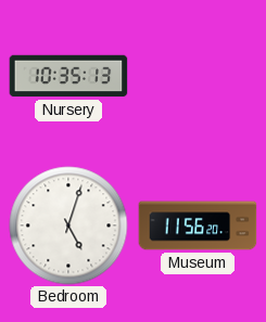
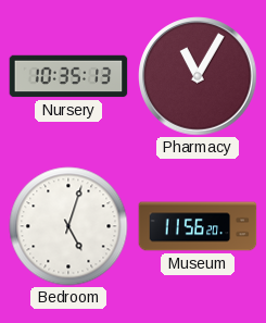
Pharmacy: none -> 11:05
